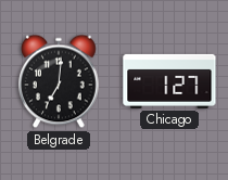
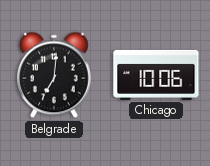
Chicago: 1:27 -> 10:06
